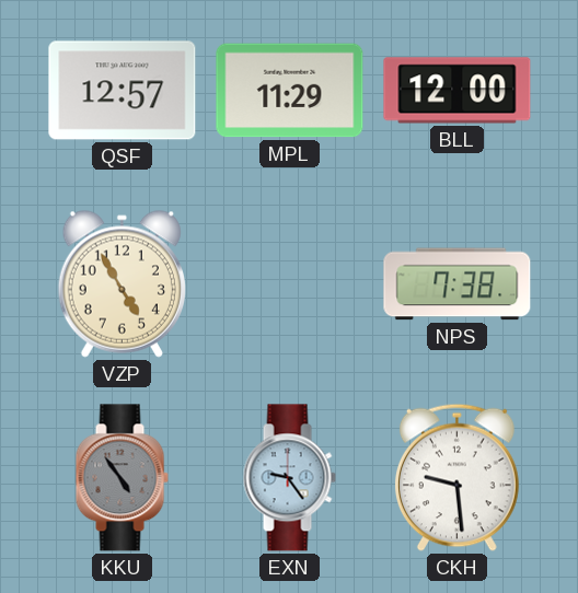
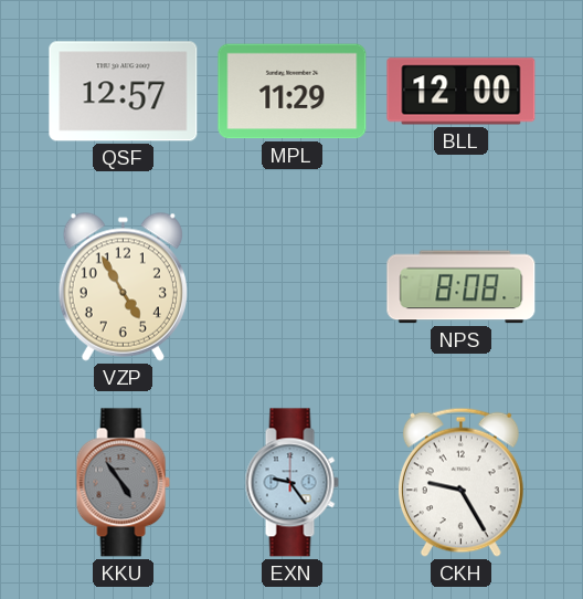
NPS: 7:38 -> 8:08
CKH: 9:29 -> 9:25
